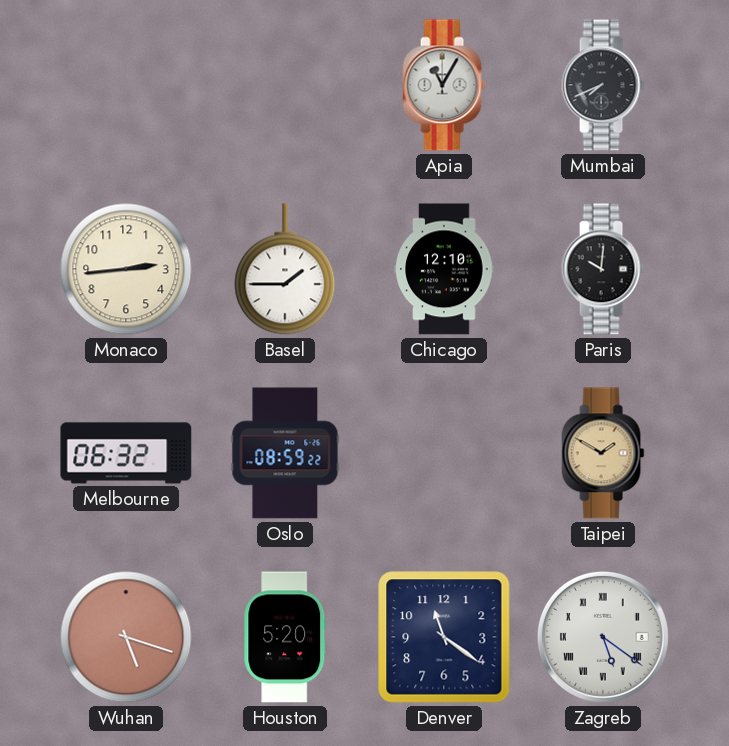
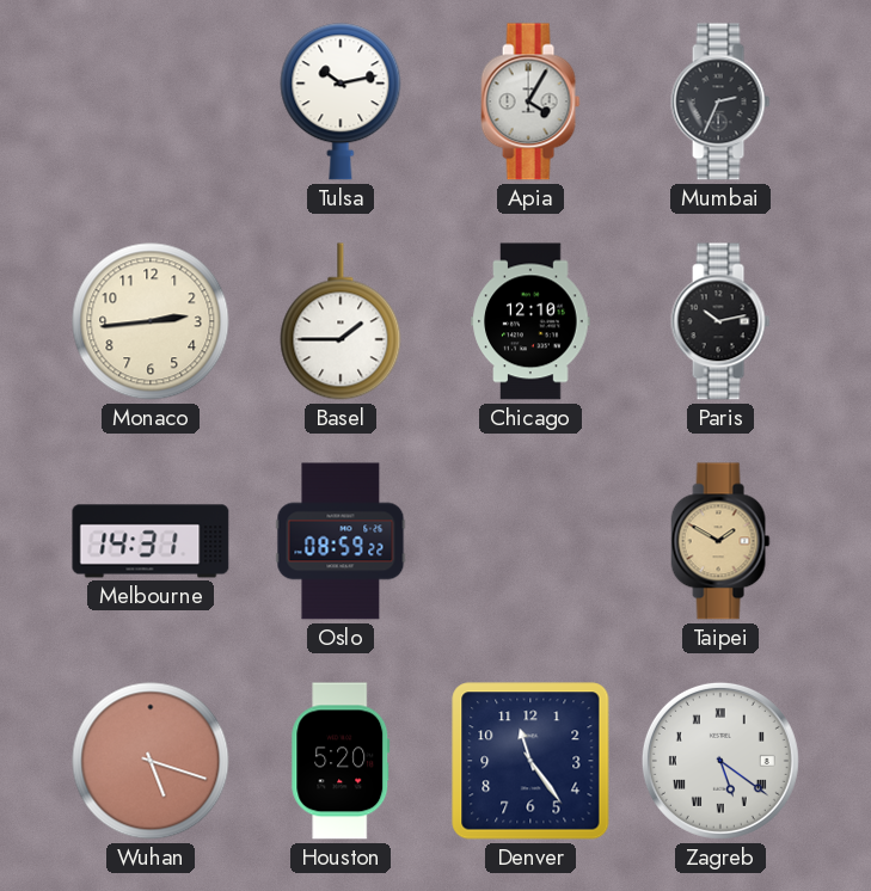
Tulsa: none -> 10:13
Apia: 11:05 -> 4:05
Mumbai: 7:41 -> 2:34
Paris: 10:01 -> 10:13
Melbourne: 06:32 -> 14:31
Denver: 11:21 -> 11:24
